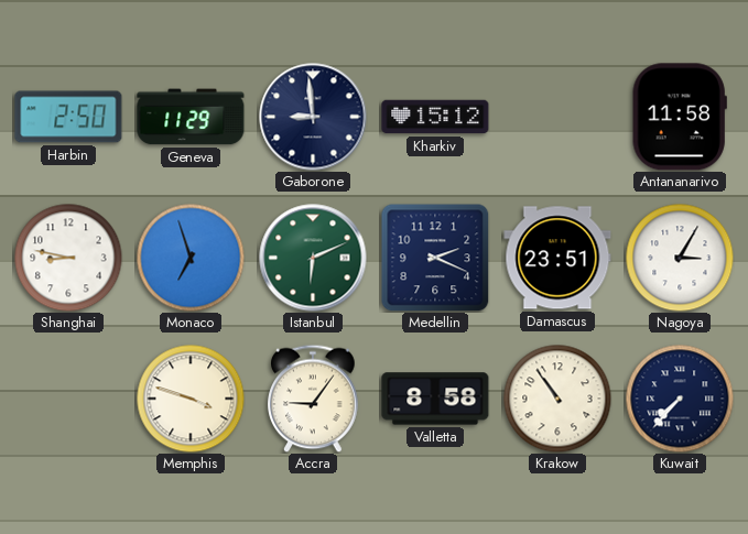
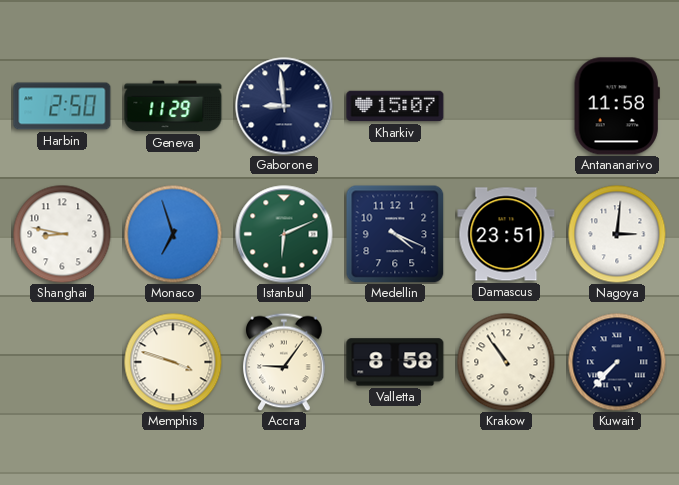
Kharkiv: 15:12 -> 15:07
Medellin: 2:19 -> 4:19
Nagoya: 3:05 -> 3:01
